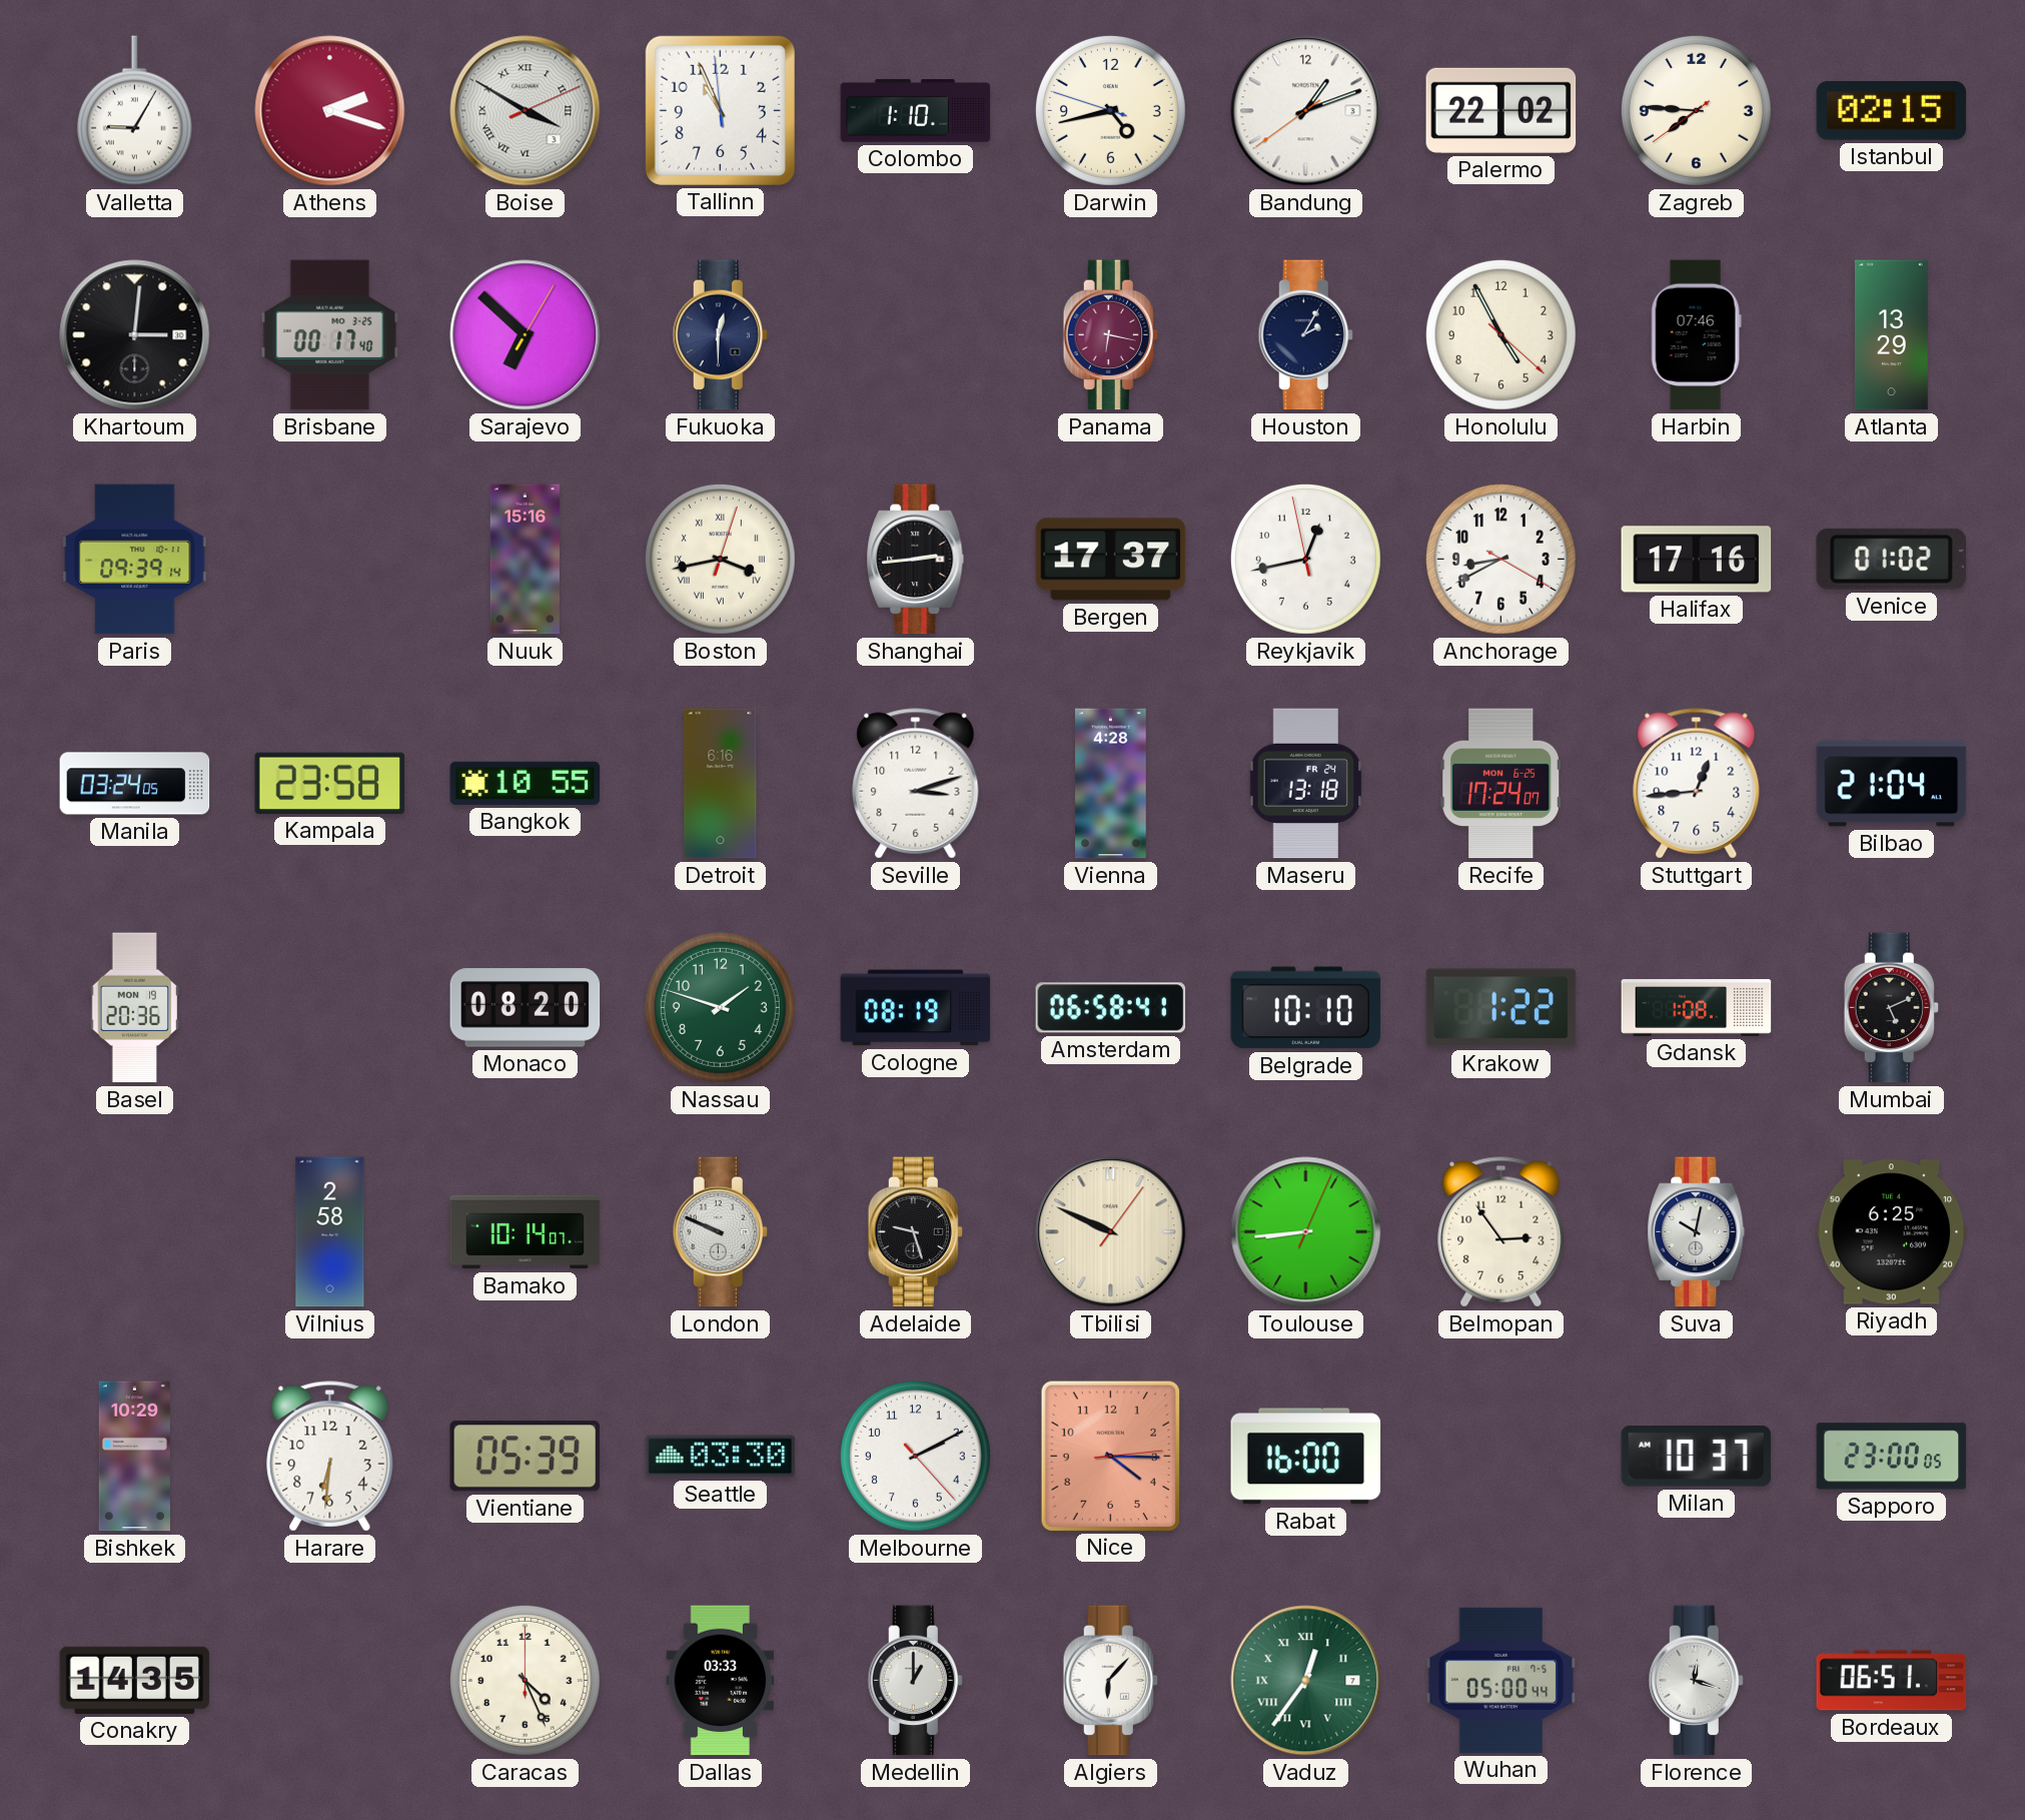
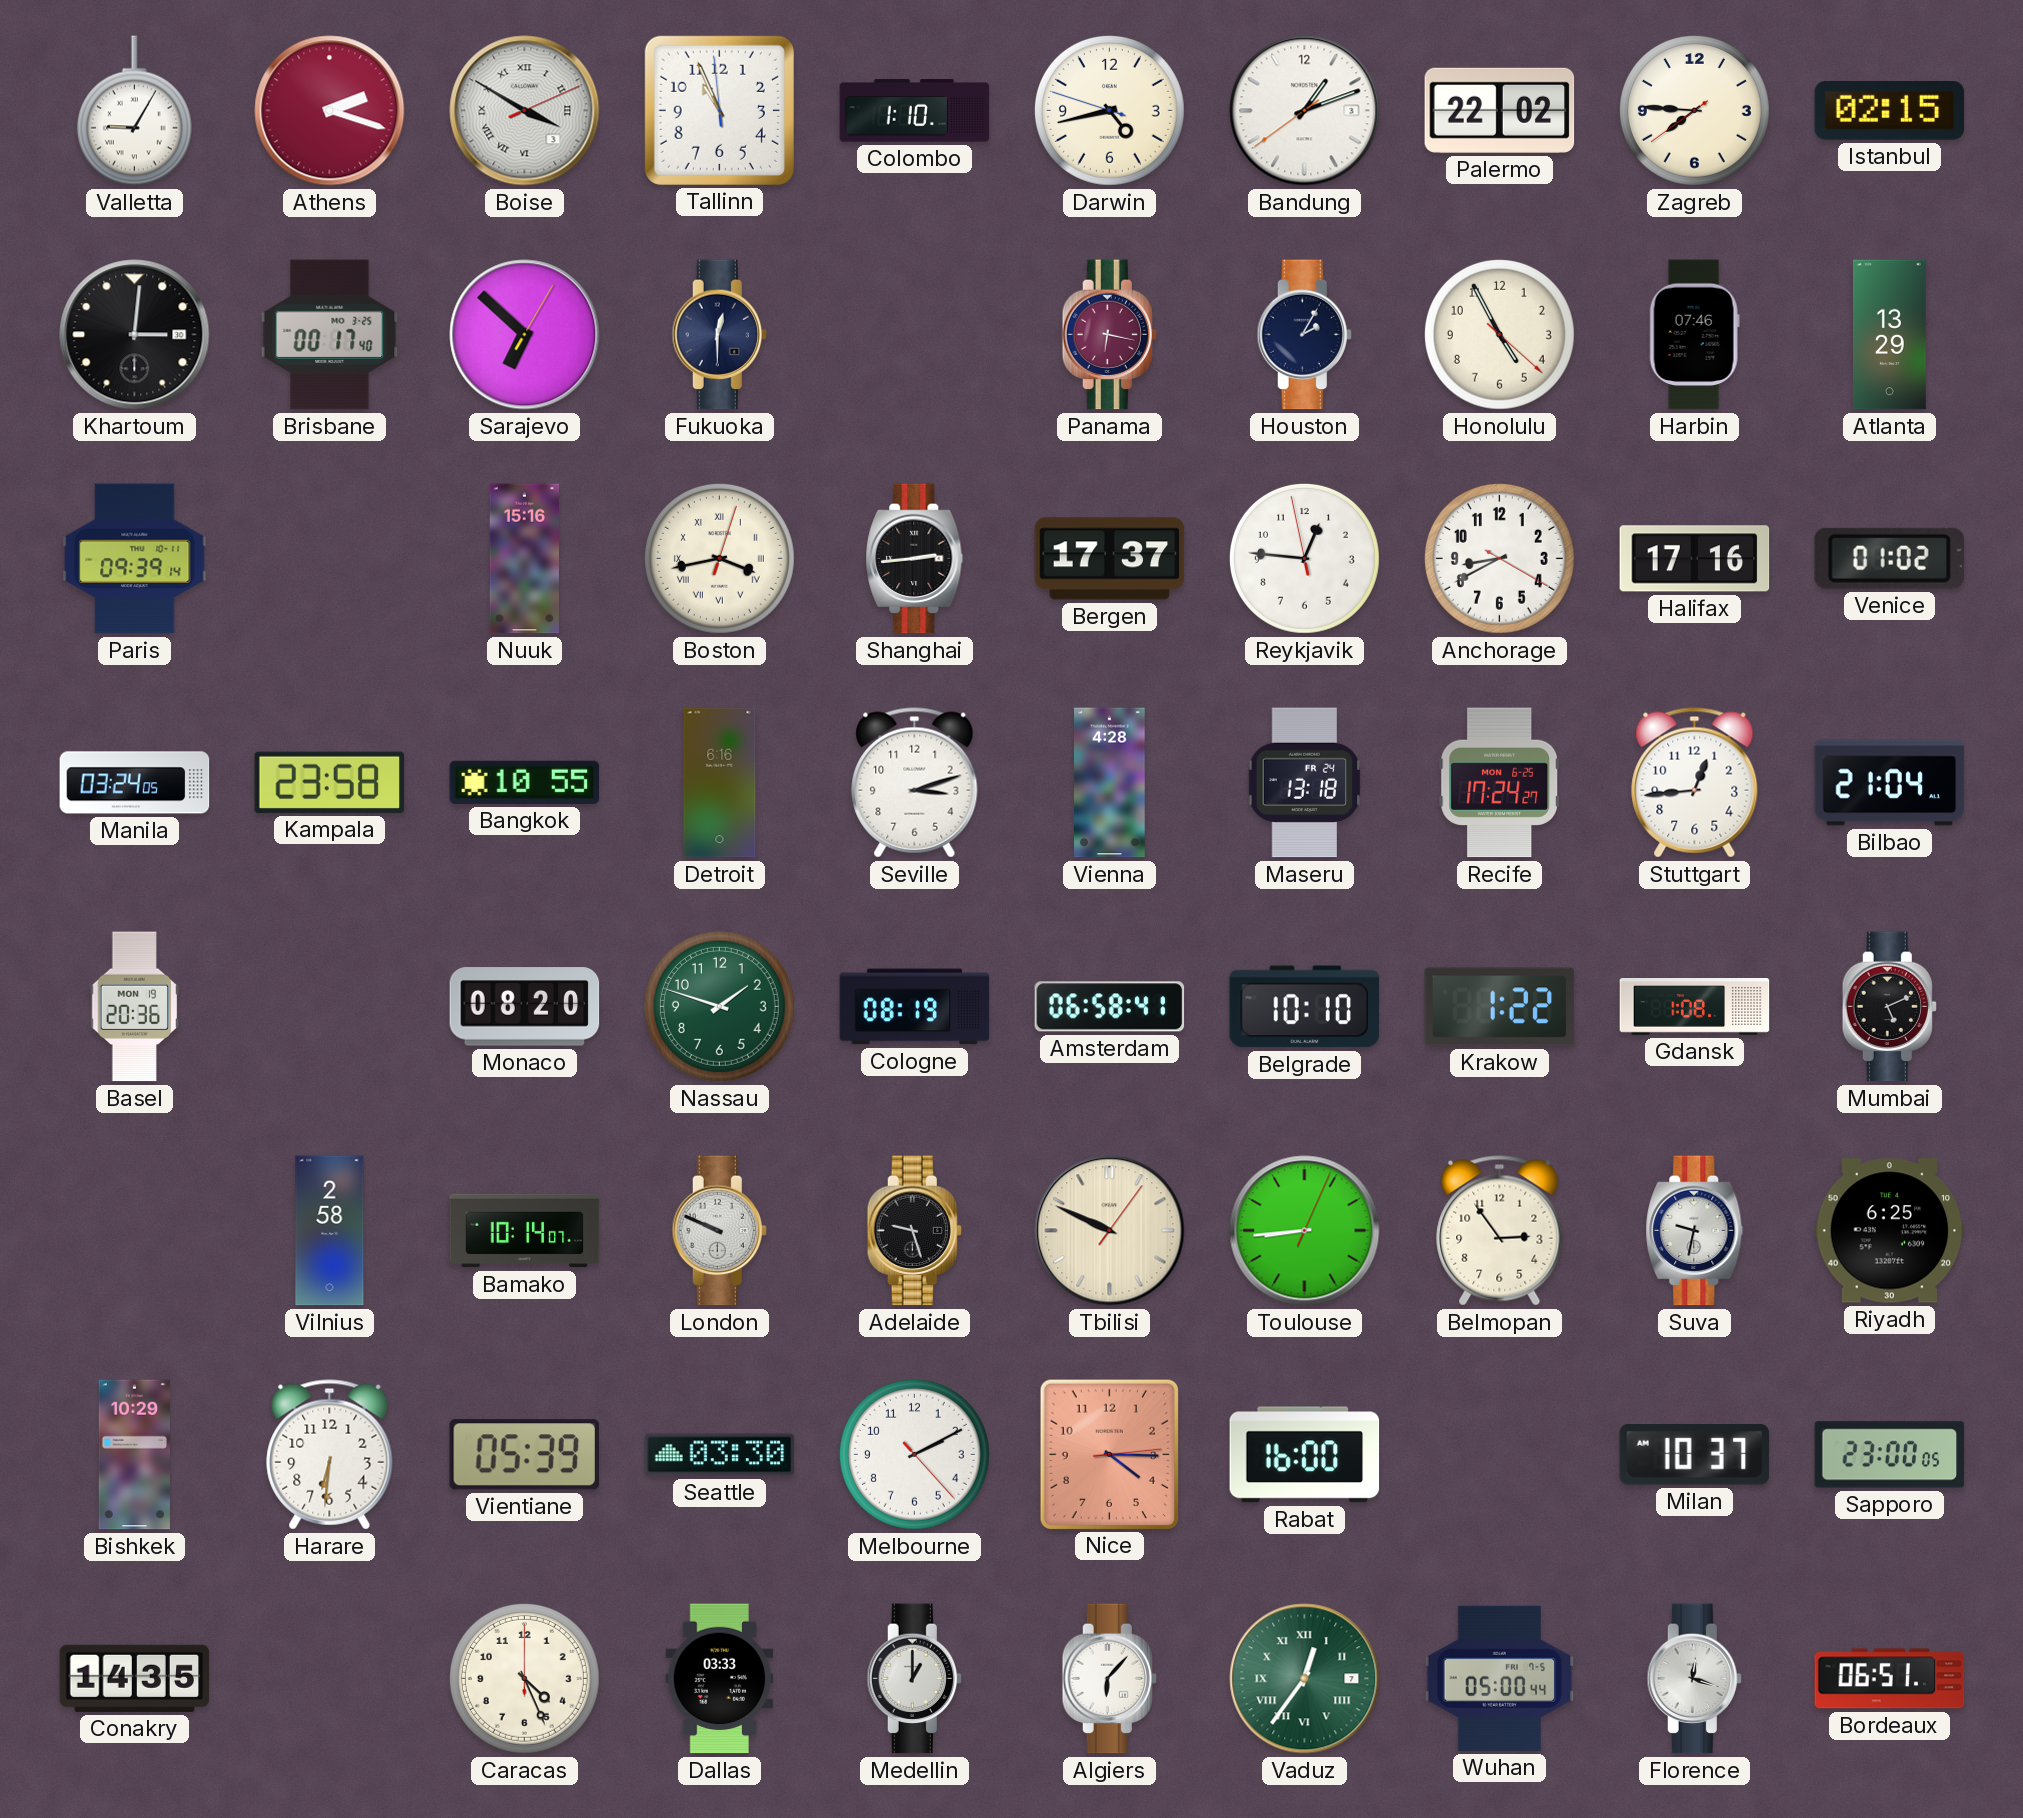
Reykjavik: 12:42 -> 12:45
Recife: 17:24:07 -> 17:24:27
Suva: 10:02 -> 9:32
